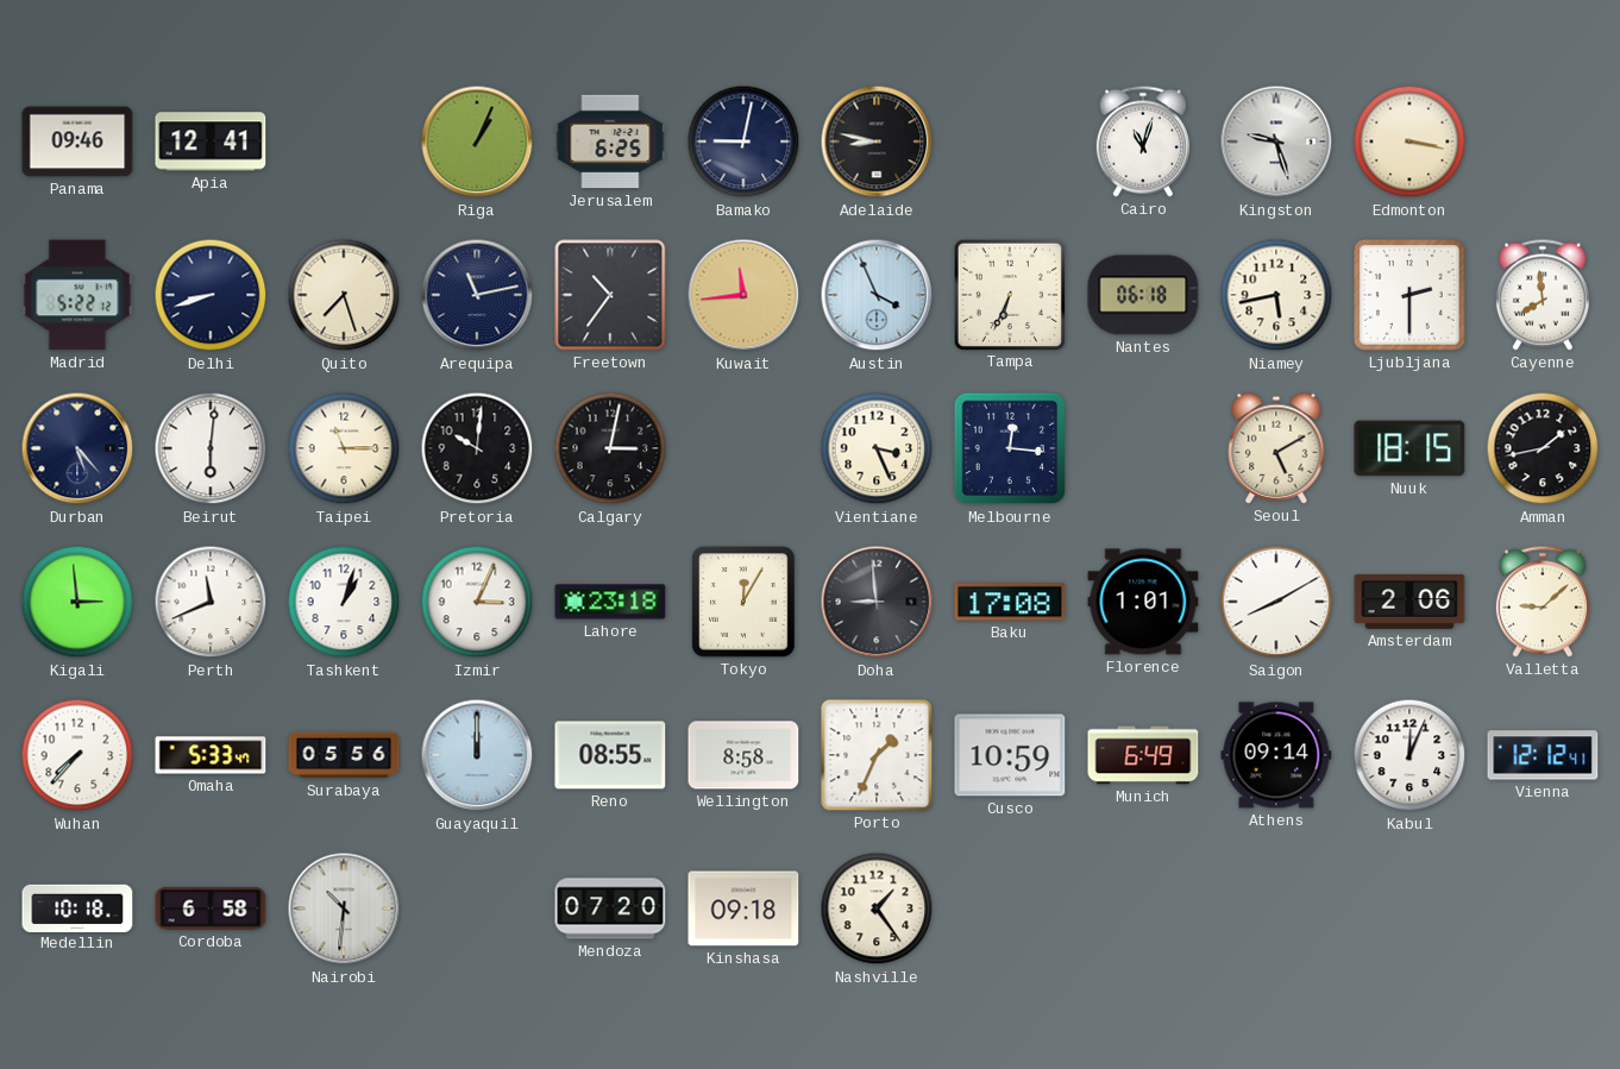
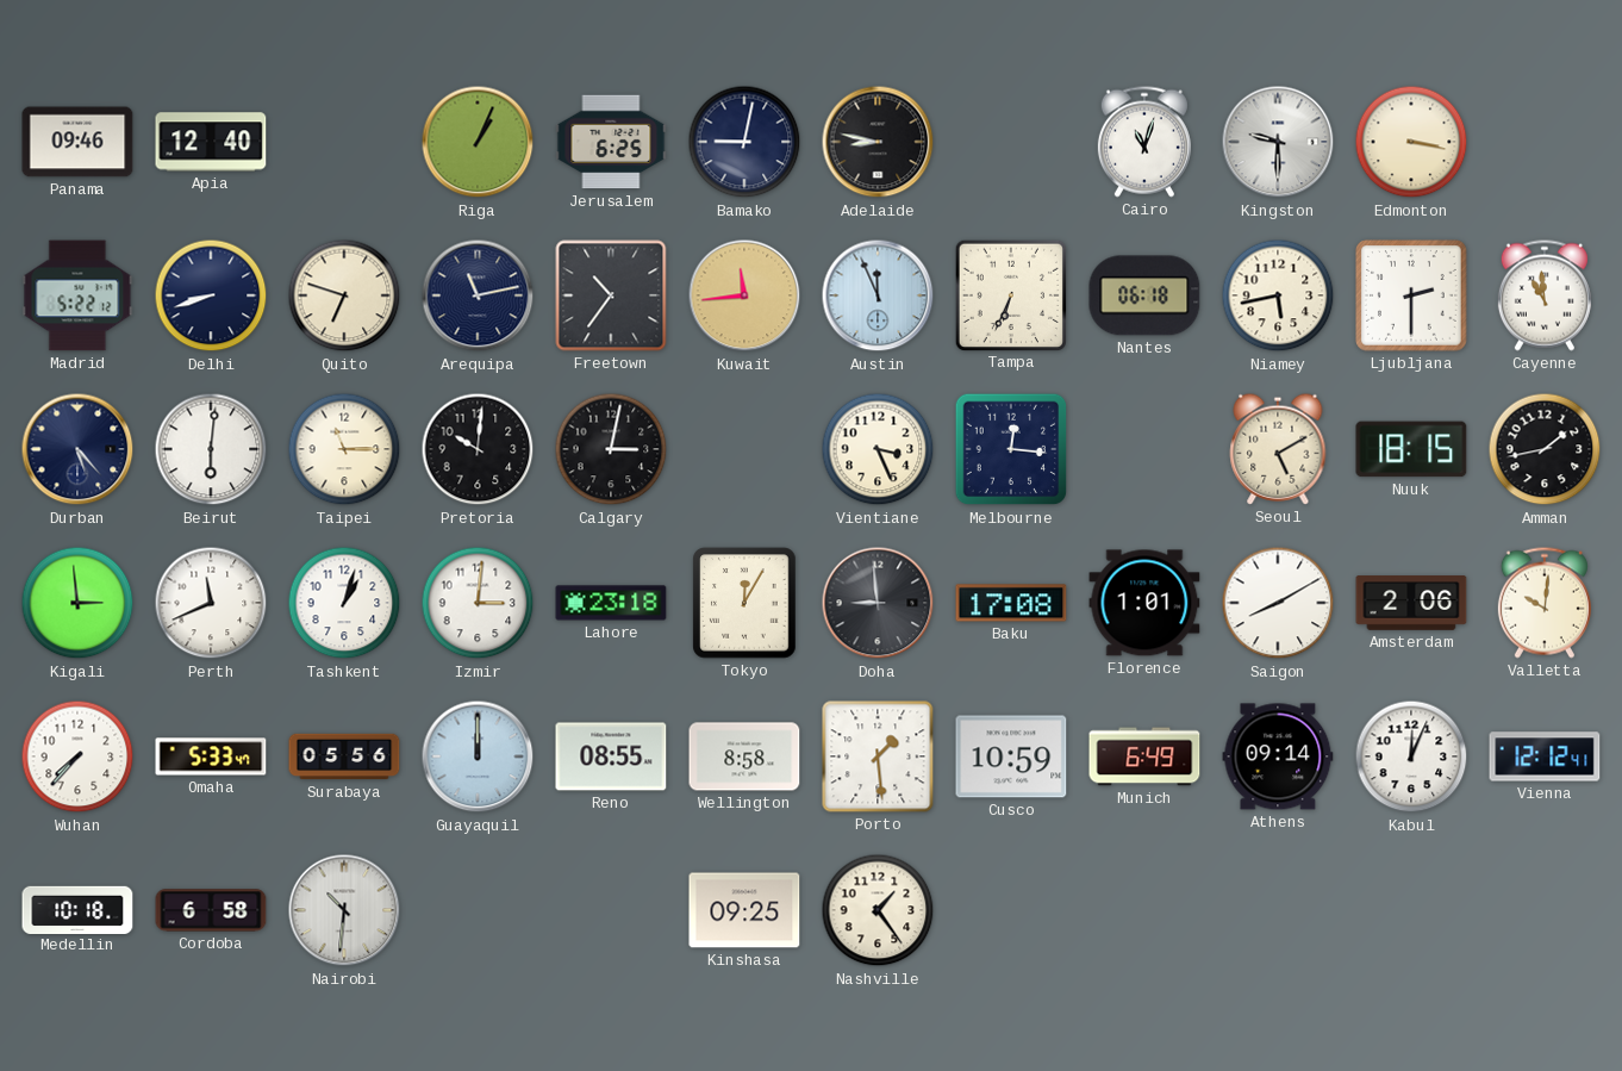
Apia: 12:41 -> 12:40
Kingston: 9:27 -> 9:30
Quito: 7:27 -> 6:48
Austin: 3:56 -> 11:56
Cayenne: 7:59 -> 10:59
Izmir: 3:04 -> 3:01
Valletta: 9:08 -> 10:01
Porto: 1:34 -> 1:29
Mendoza: 07:20 -> none
Kinshasa: 09:18 -> 09:25
